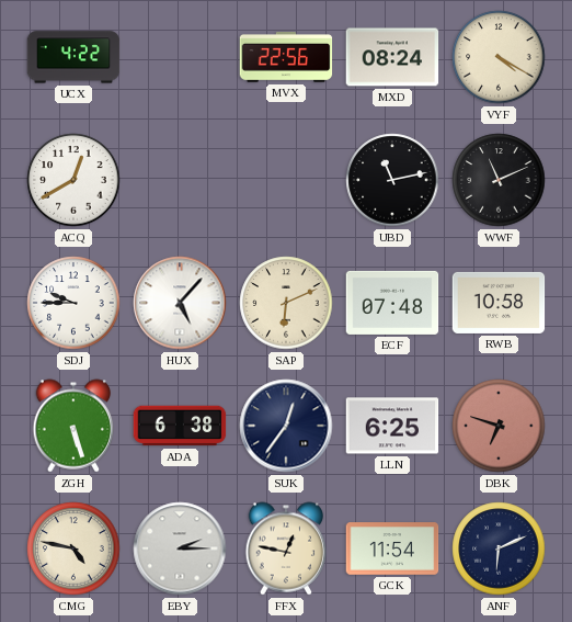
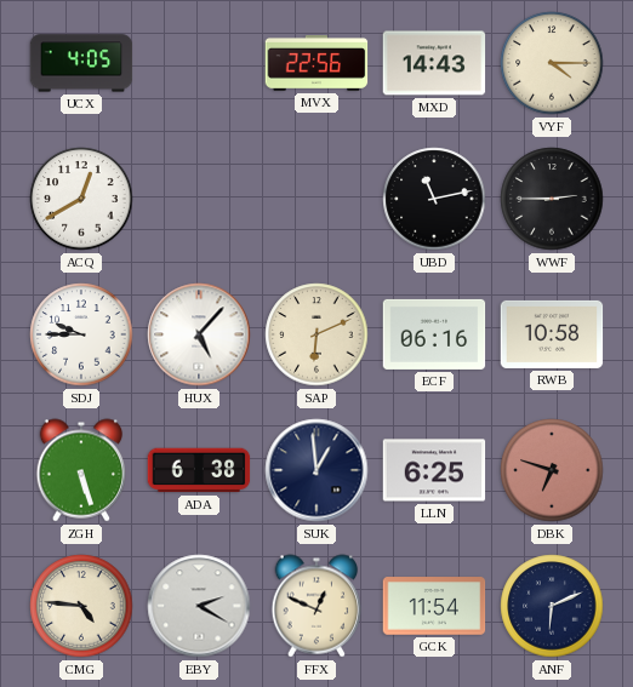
UCX: 4:22 -> 4:05
MXD: 08:24 -> 14:43
VYF: 4:20 -> 4:15
WWF: 11:11 -> 2:45
ECF: 07:48 -> 06:16
SUK: 12:36 -> 12:59
CMG: 4:47 -> 4:46
EBY: 2:15 -> 2:20
FFX: 12:47 -> 12:49
